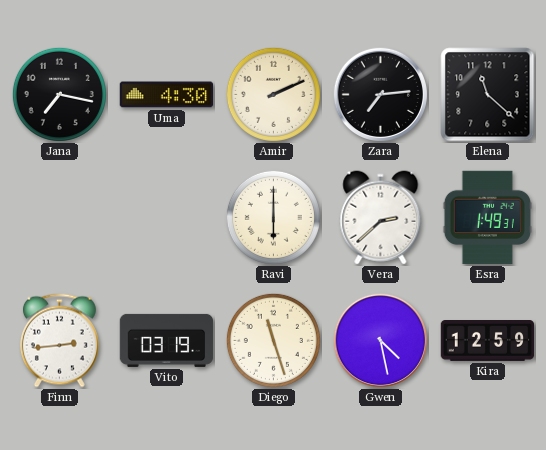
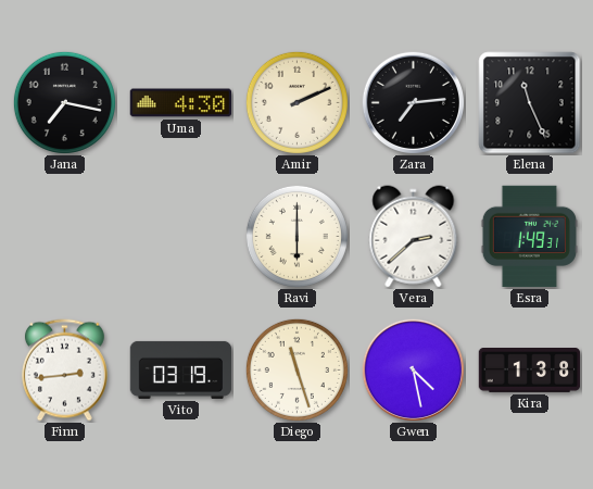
Elena: 11:22 -> 11:26
Kira: 12:59 -> 1:38
